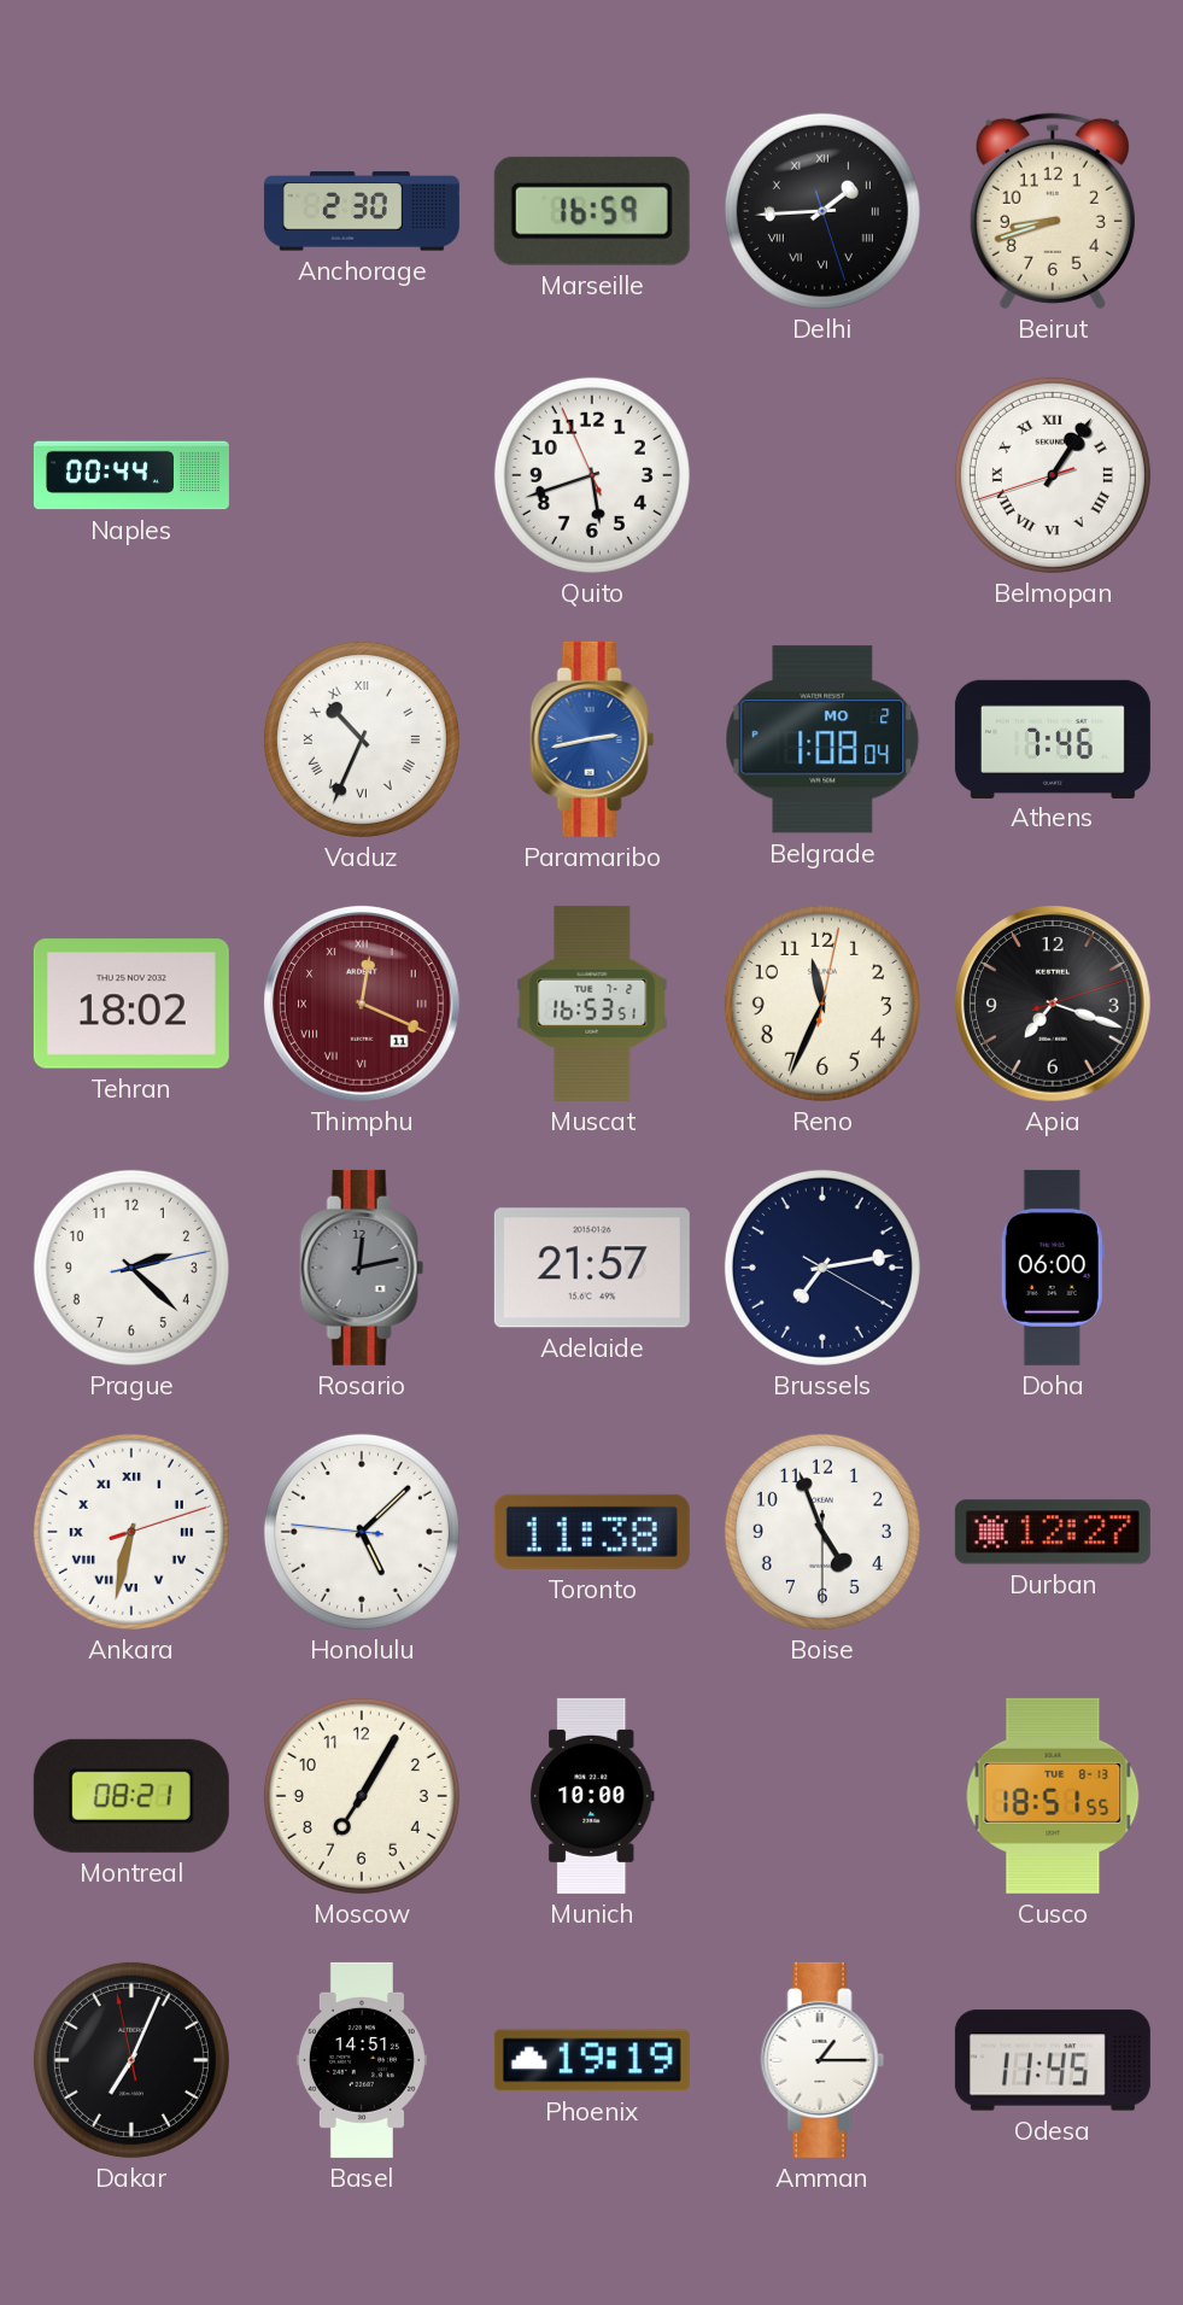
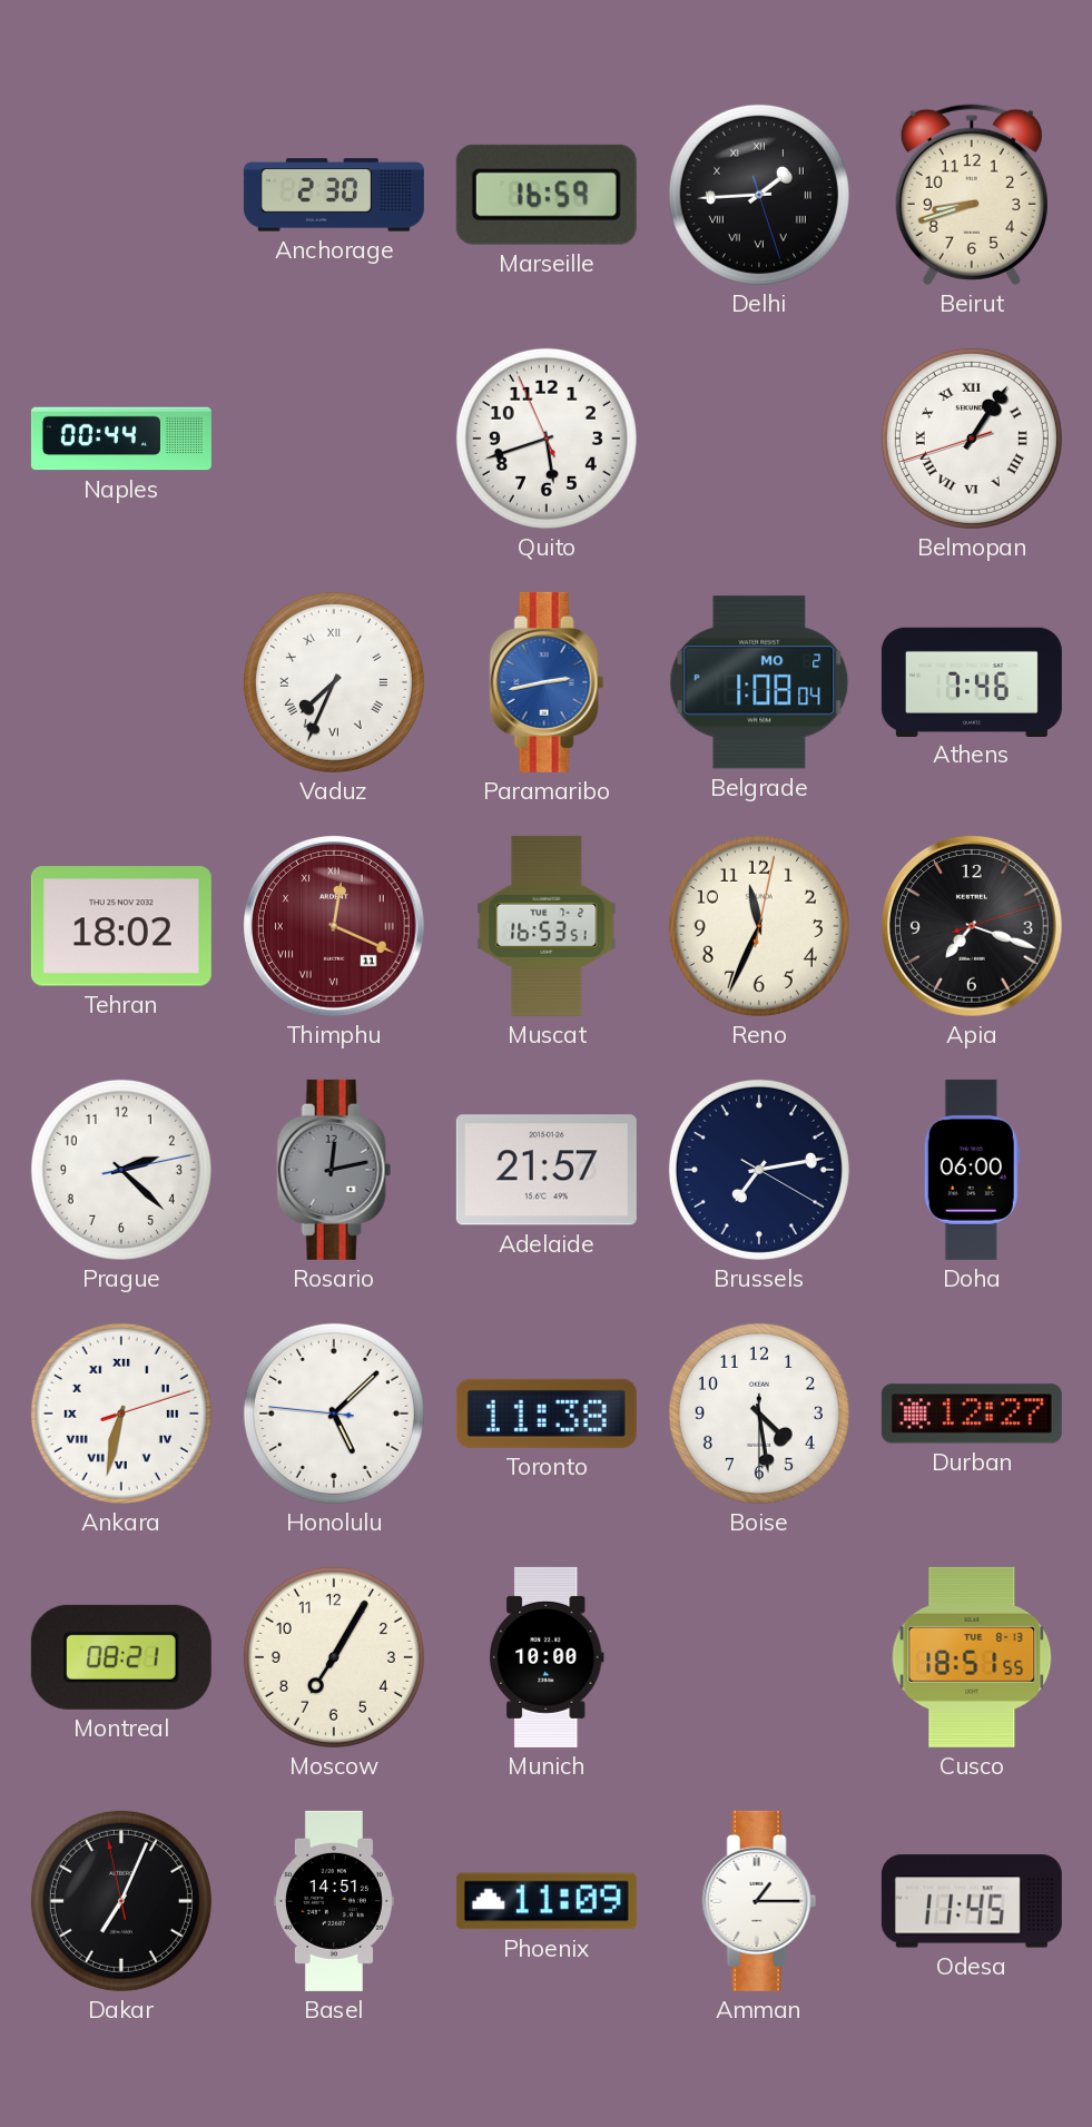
Vaduz: 10:34 -> 7:34
Boise: 4:56 -> 4:28
Phoenix: 19:19 -> 11:09
